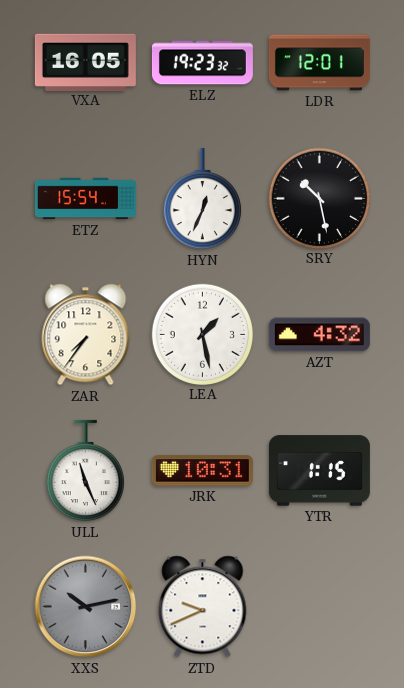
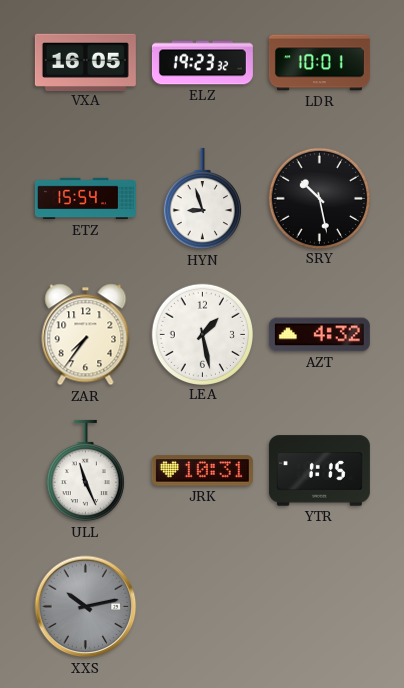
LDR: 12:01 -> 10:01
HYN: 12:34 -> 8:57
ZTD: 9:41 -> none
